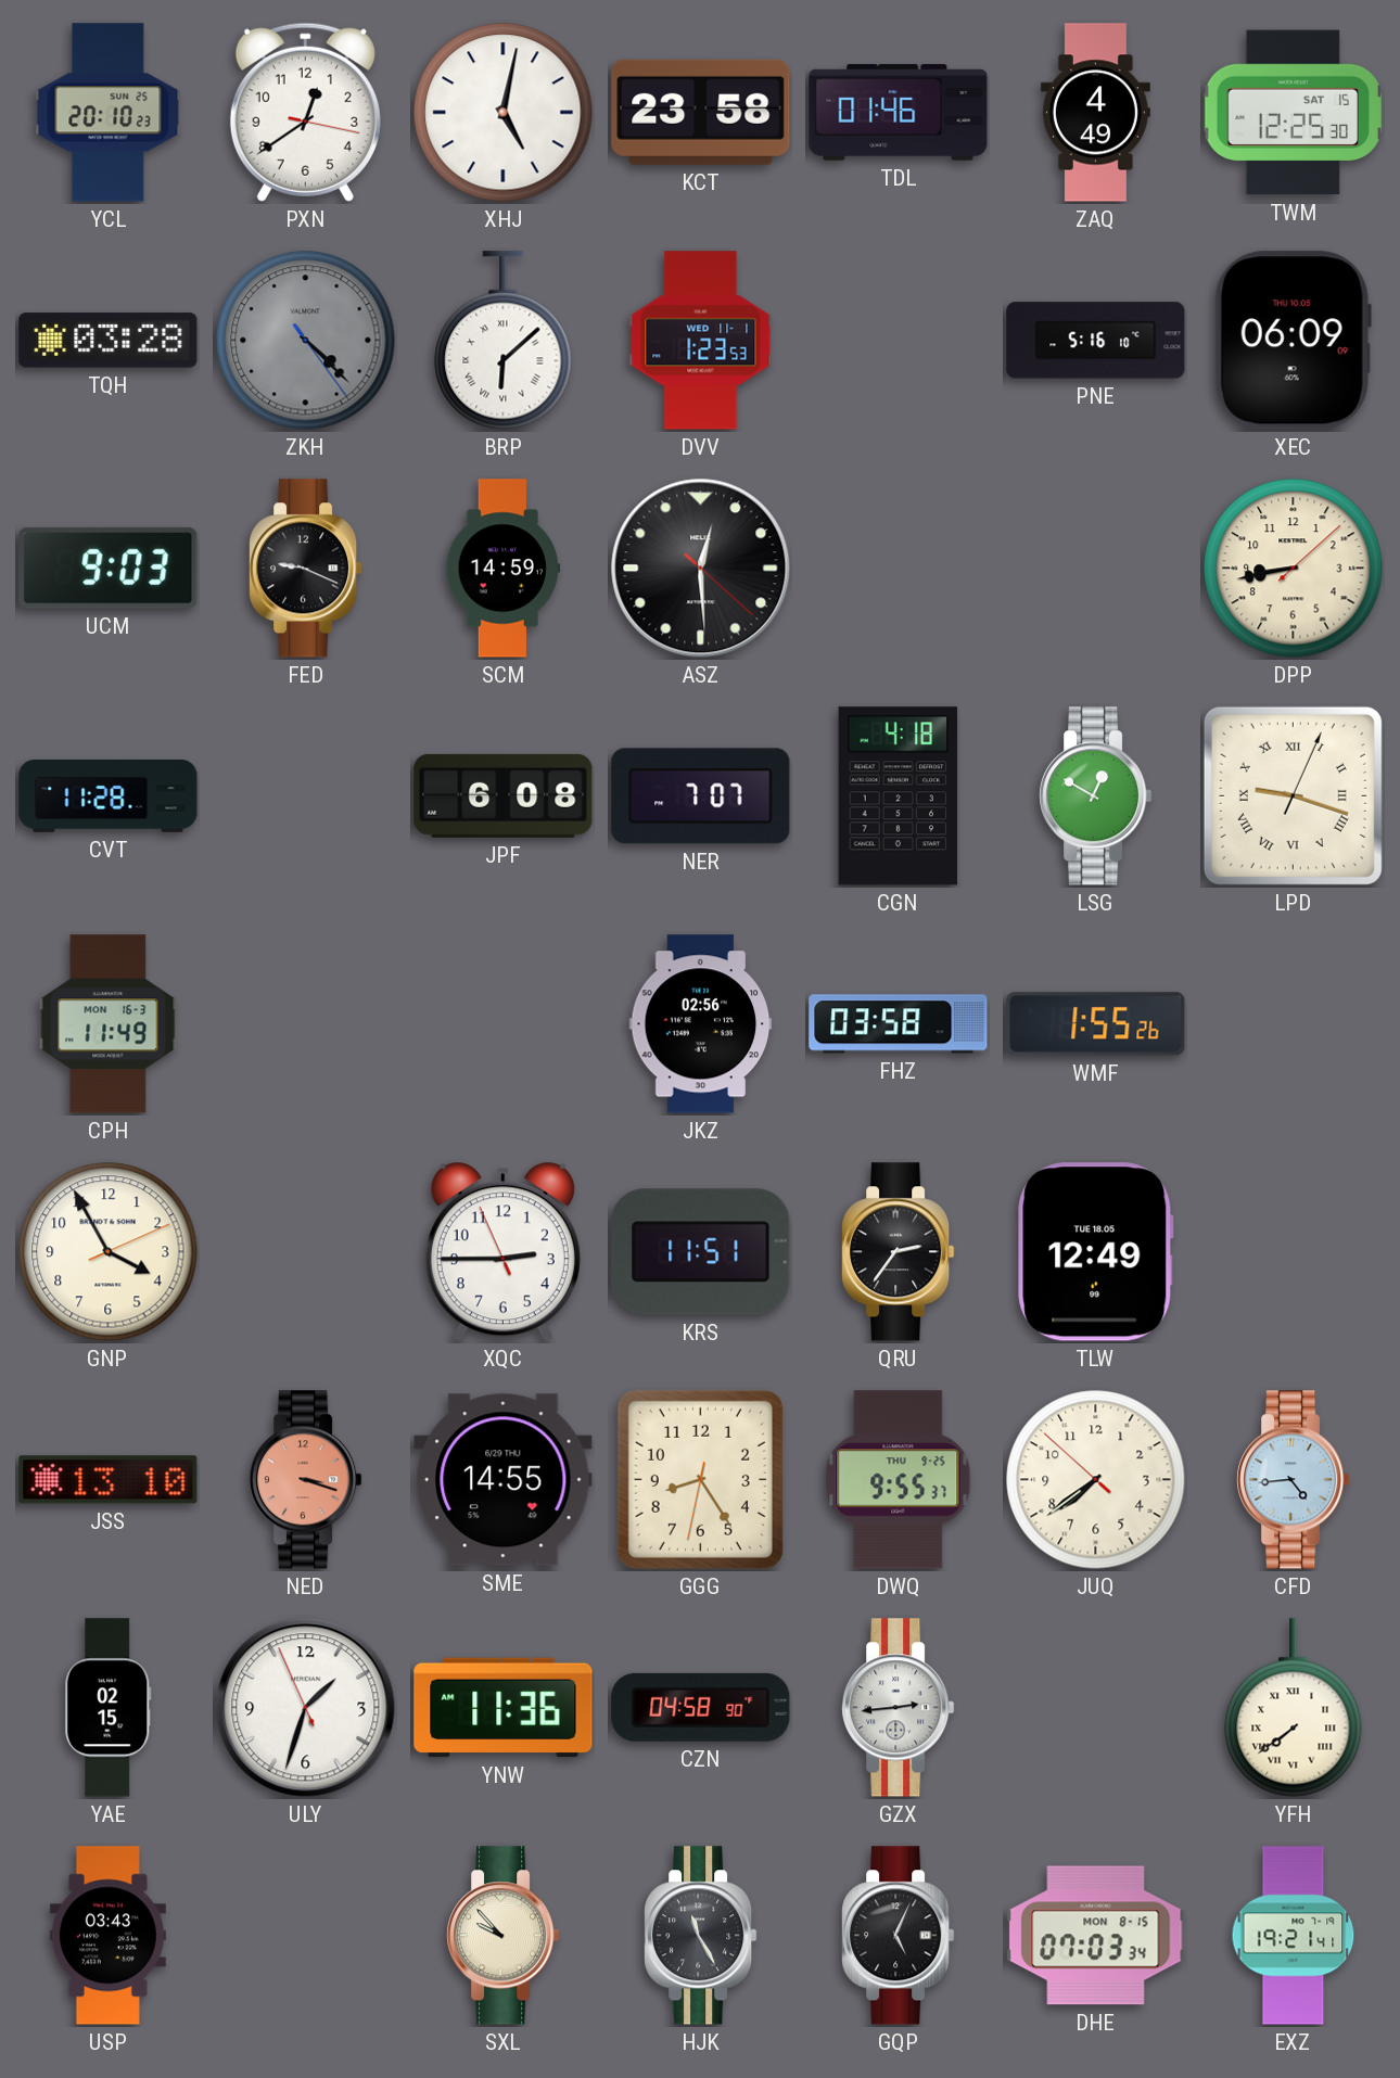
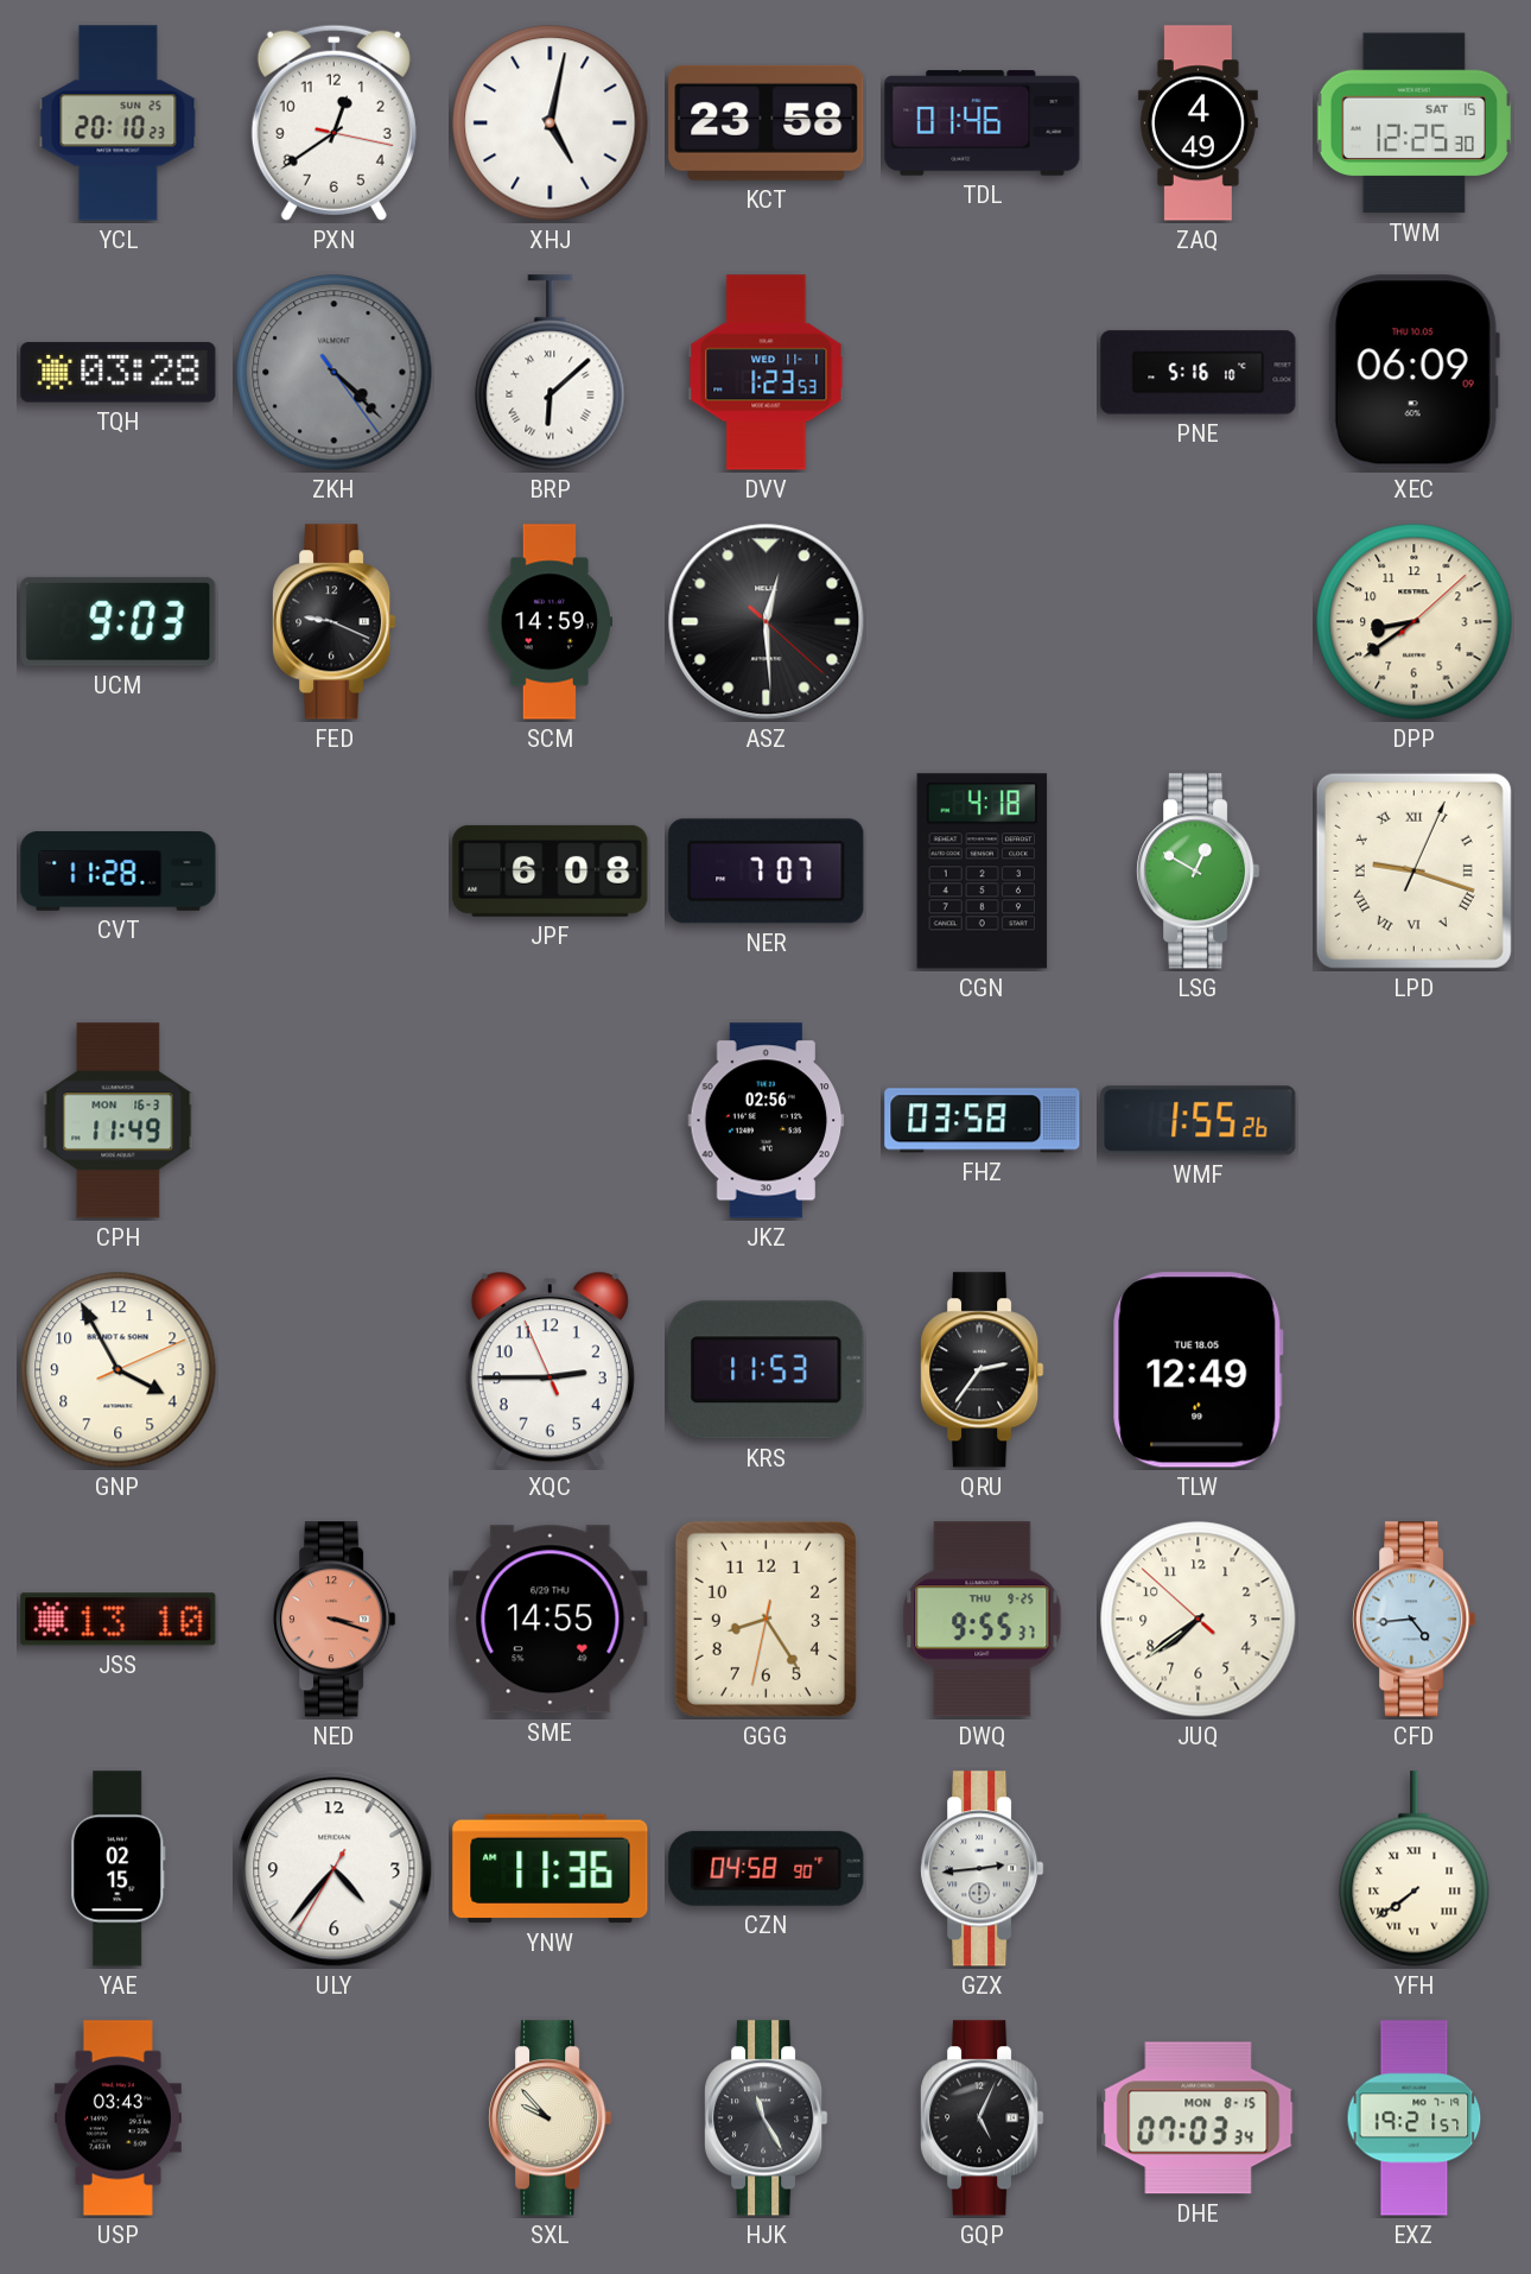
DPP: 8:43 -> 8:39
KRS: 11:51 -> 11:53
ULY: 1:32 -> 4:36
EXZ: 19:21:41 -> 19:21:57
